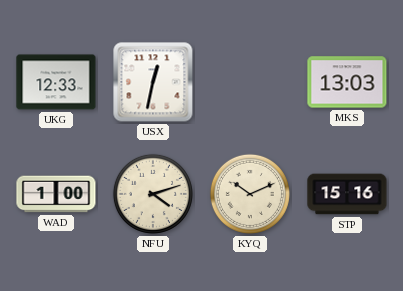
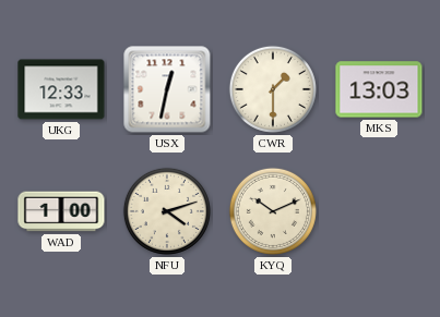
CWR: none -> 1:30
STP: 15:16 -> none
